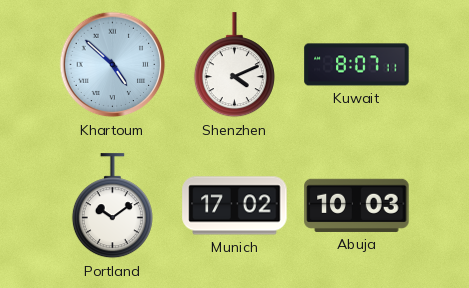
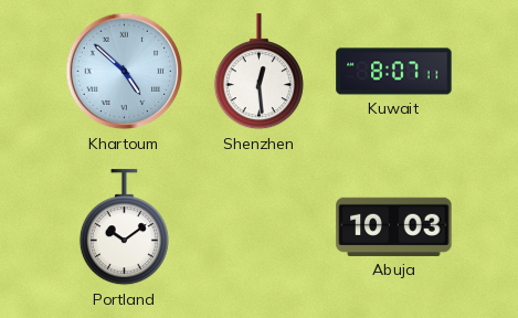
Shenzhen: 4:11 -> 12:29
Munich: 17:02 -> none
